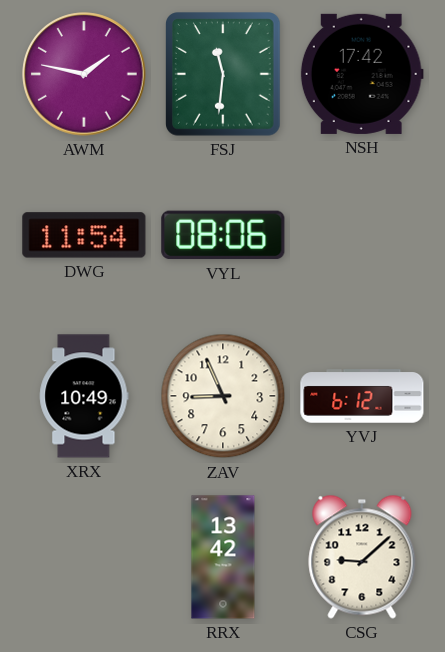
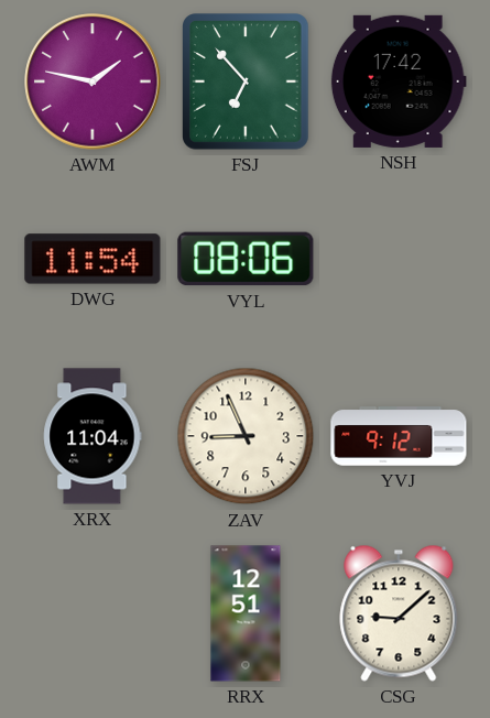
FSJ: 11:31 -> 6:53
XRX: 10:49 -> 11:04
YVJ: 6:12 -> 9:12
RRX: 13:42 -> 12:51
